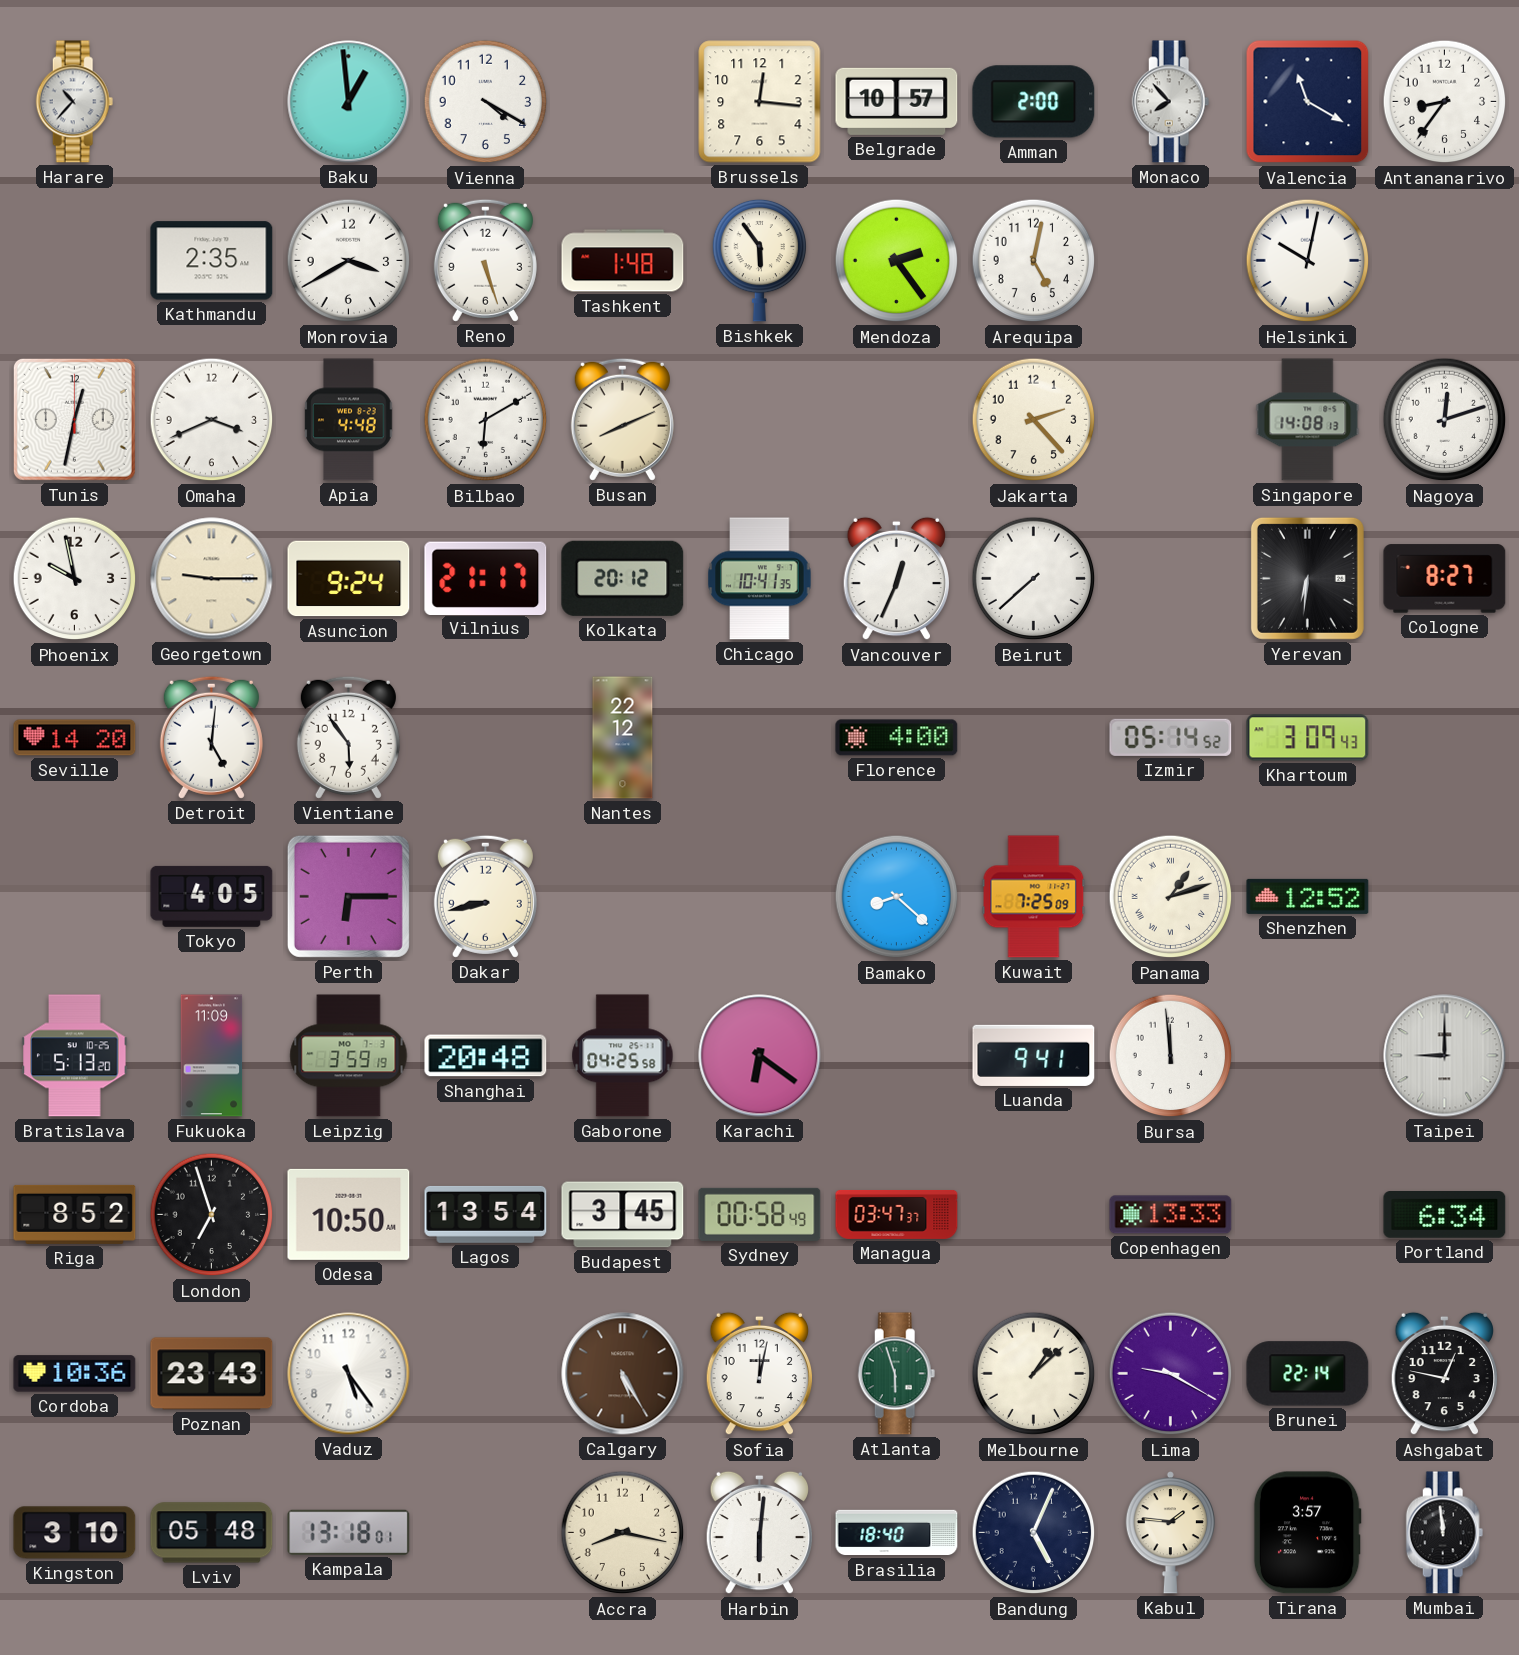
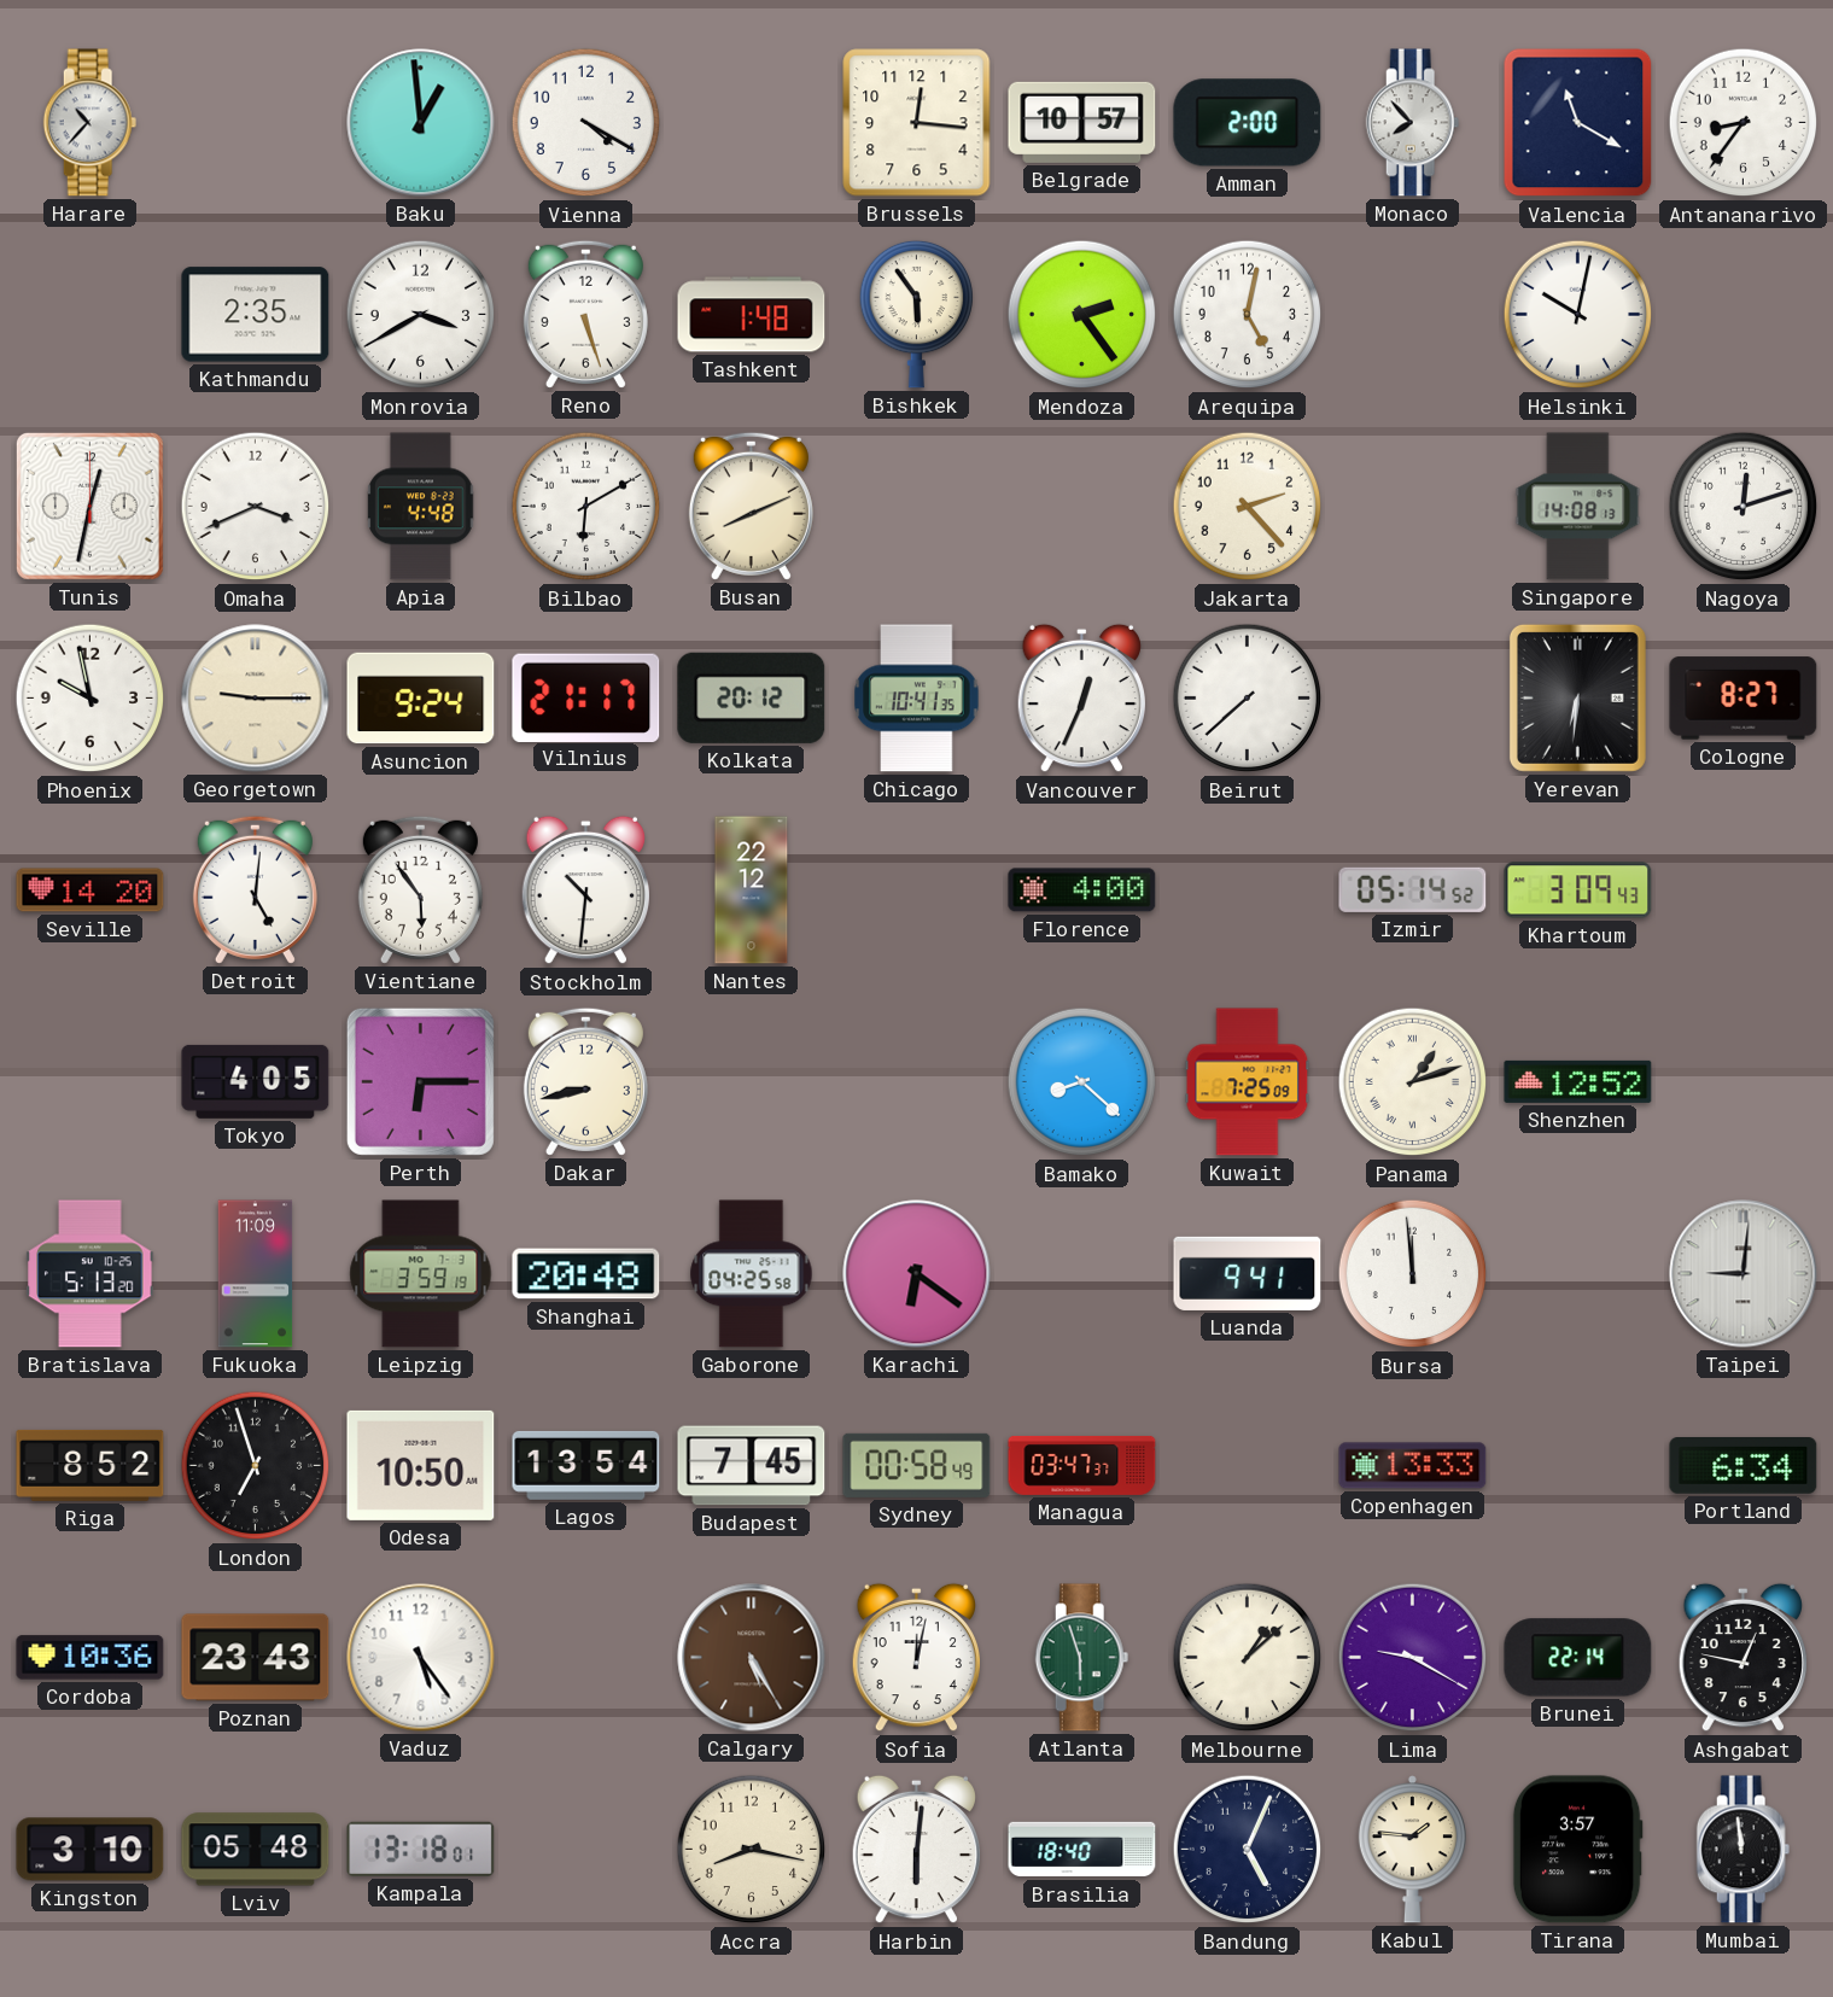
Stockholm: none -> 10:31
Taipei: 9:00 -> 9:01
Budapest: 3:45 -> 7:45
